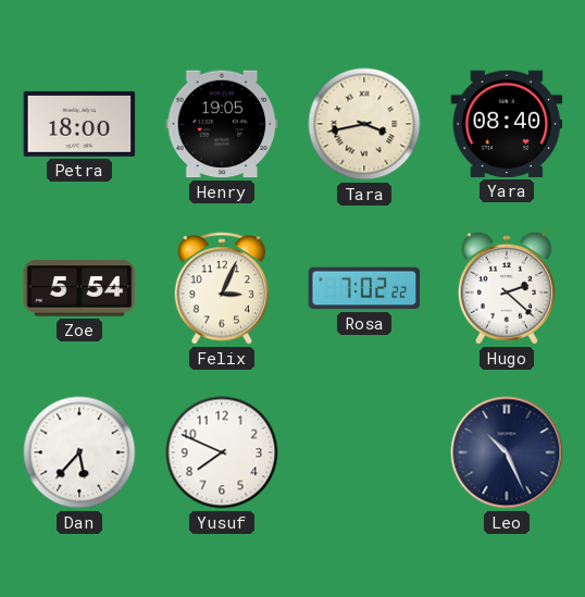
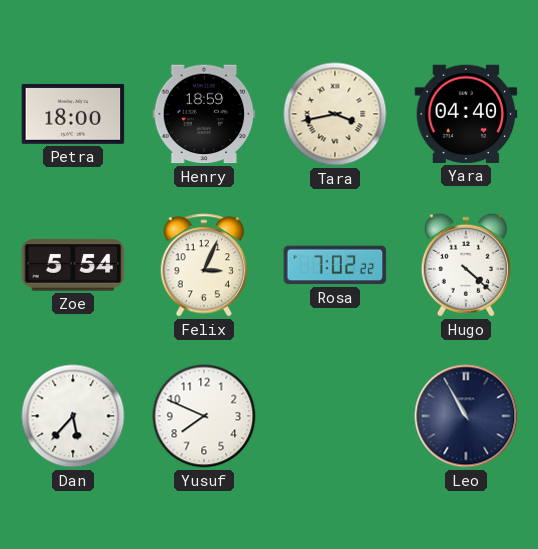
Henry: 19:05 -> 18:59
Yara: 08:40 -> 04:40
Hugo: 2:22 -> 4:22
Leo: 10:26 -> 10:55
